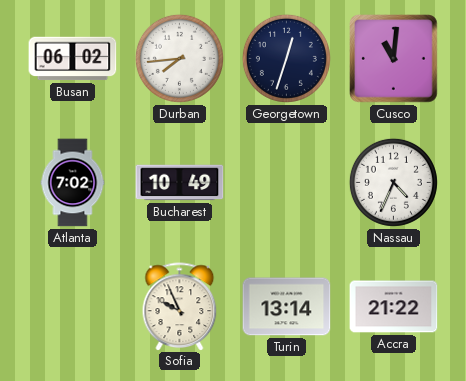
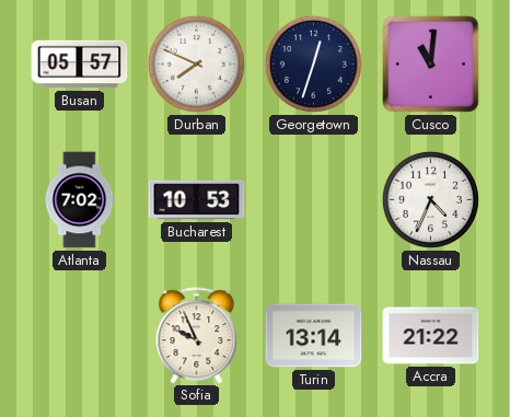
Busan: 06:02 -> 05:57
Durban: 7:44 -> 7:49
Bucharest: 10:49 -> 10:53
